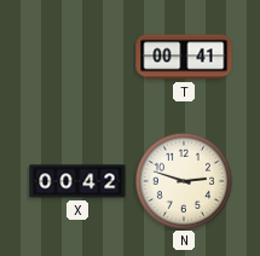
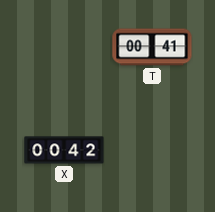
N: 2:48 -> none
